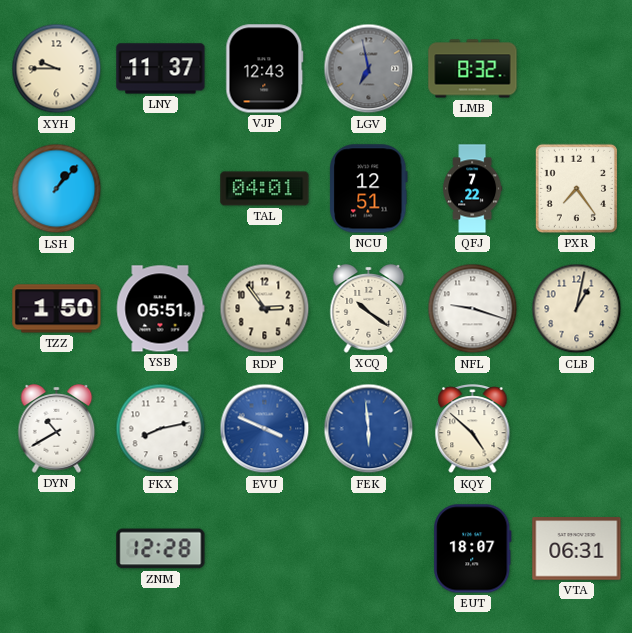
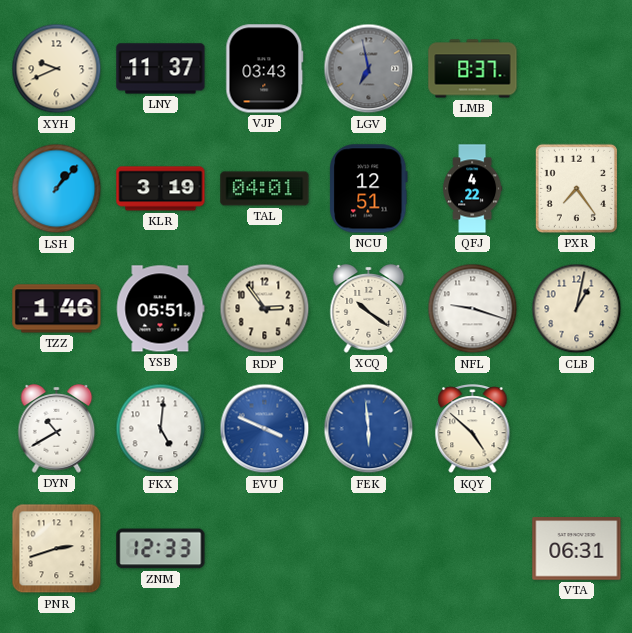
XYH: 9:45 -> 9:41
VJP: 12:43 -> 03:43
LMB: 8:32 -> 8:37
KLR: none -> 3:19
QFJ: 7:22 -> 4:22
TZZ: 1:50 -> 1:46
FKX: 8:13 -> 5:01
PNR: none -> 2:42
ZNM: 12:28 -> 12:33
EUT: 18:07 -> none
